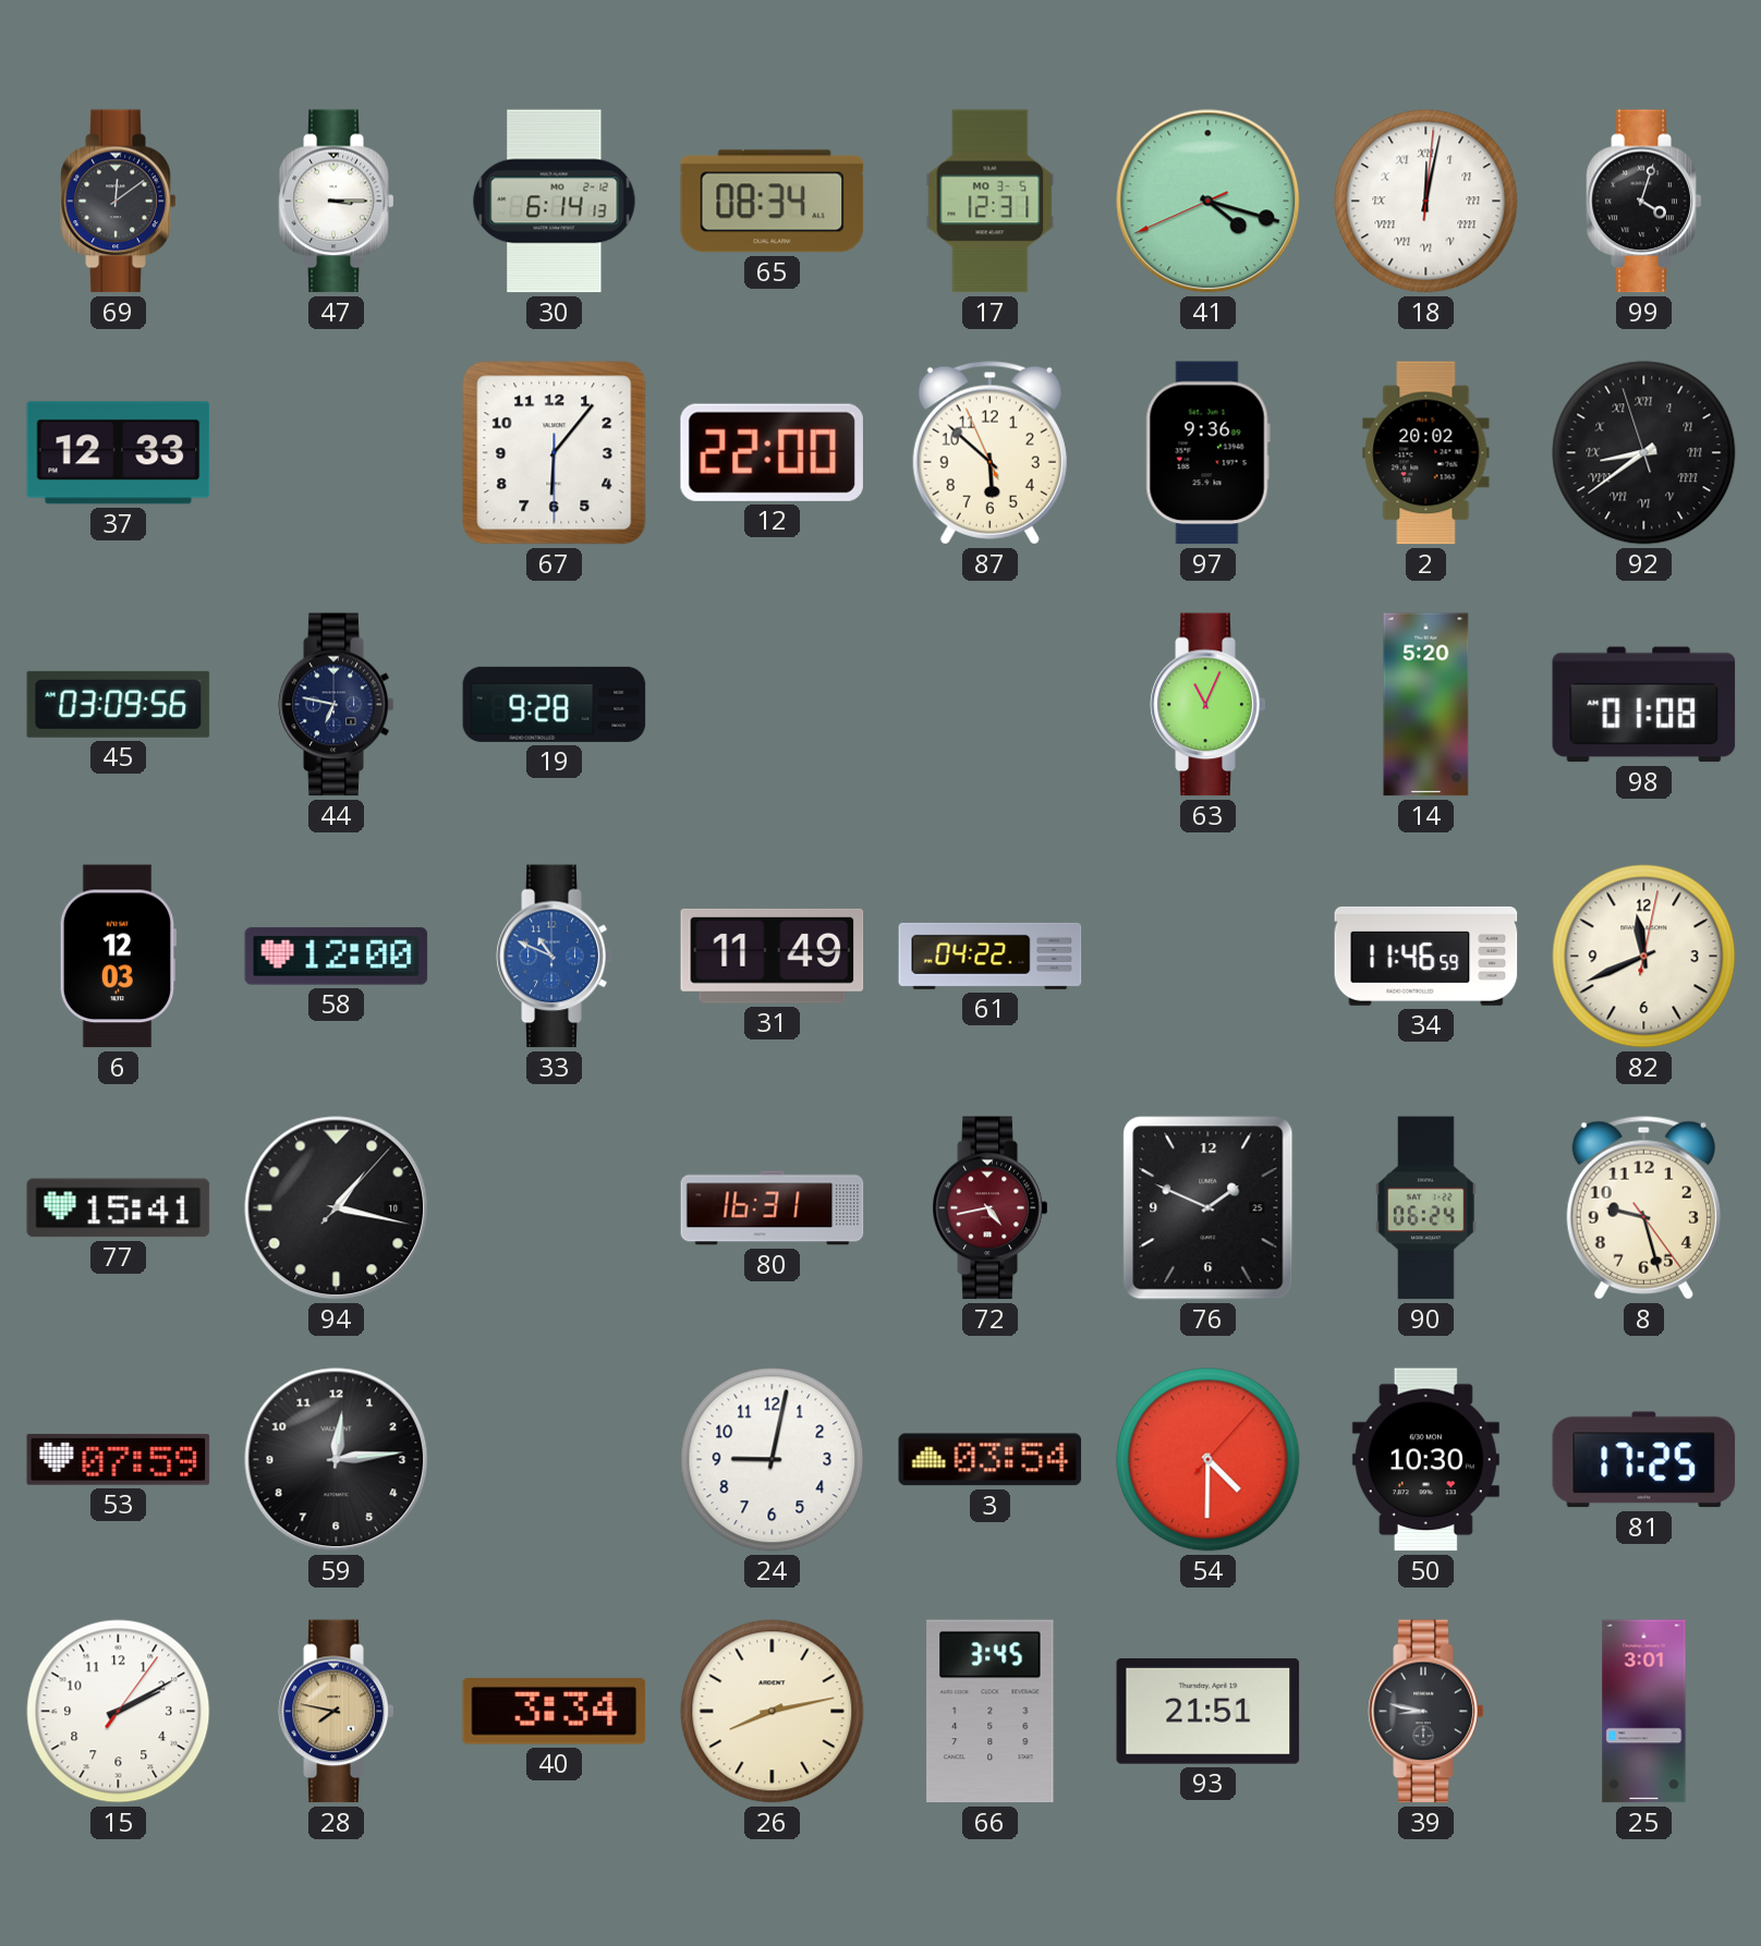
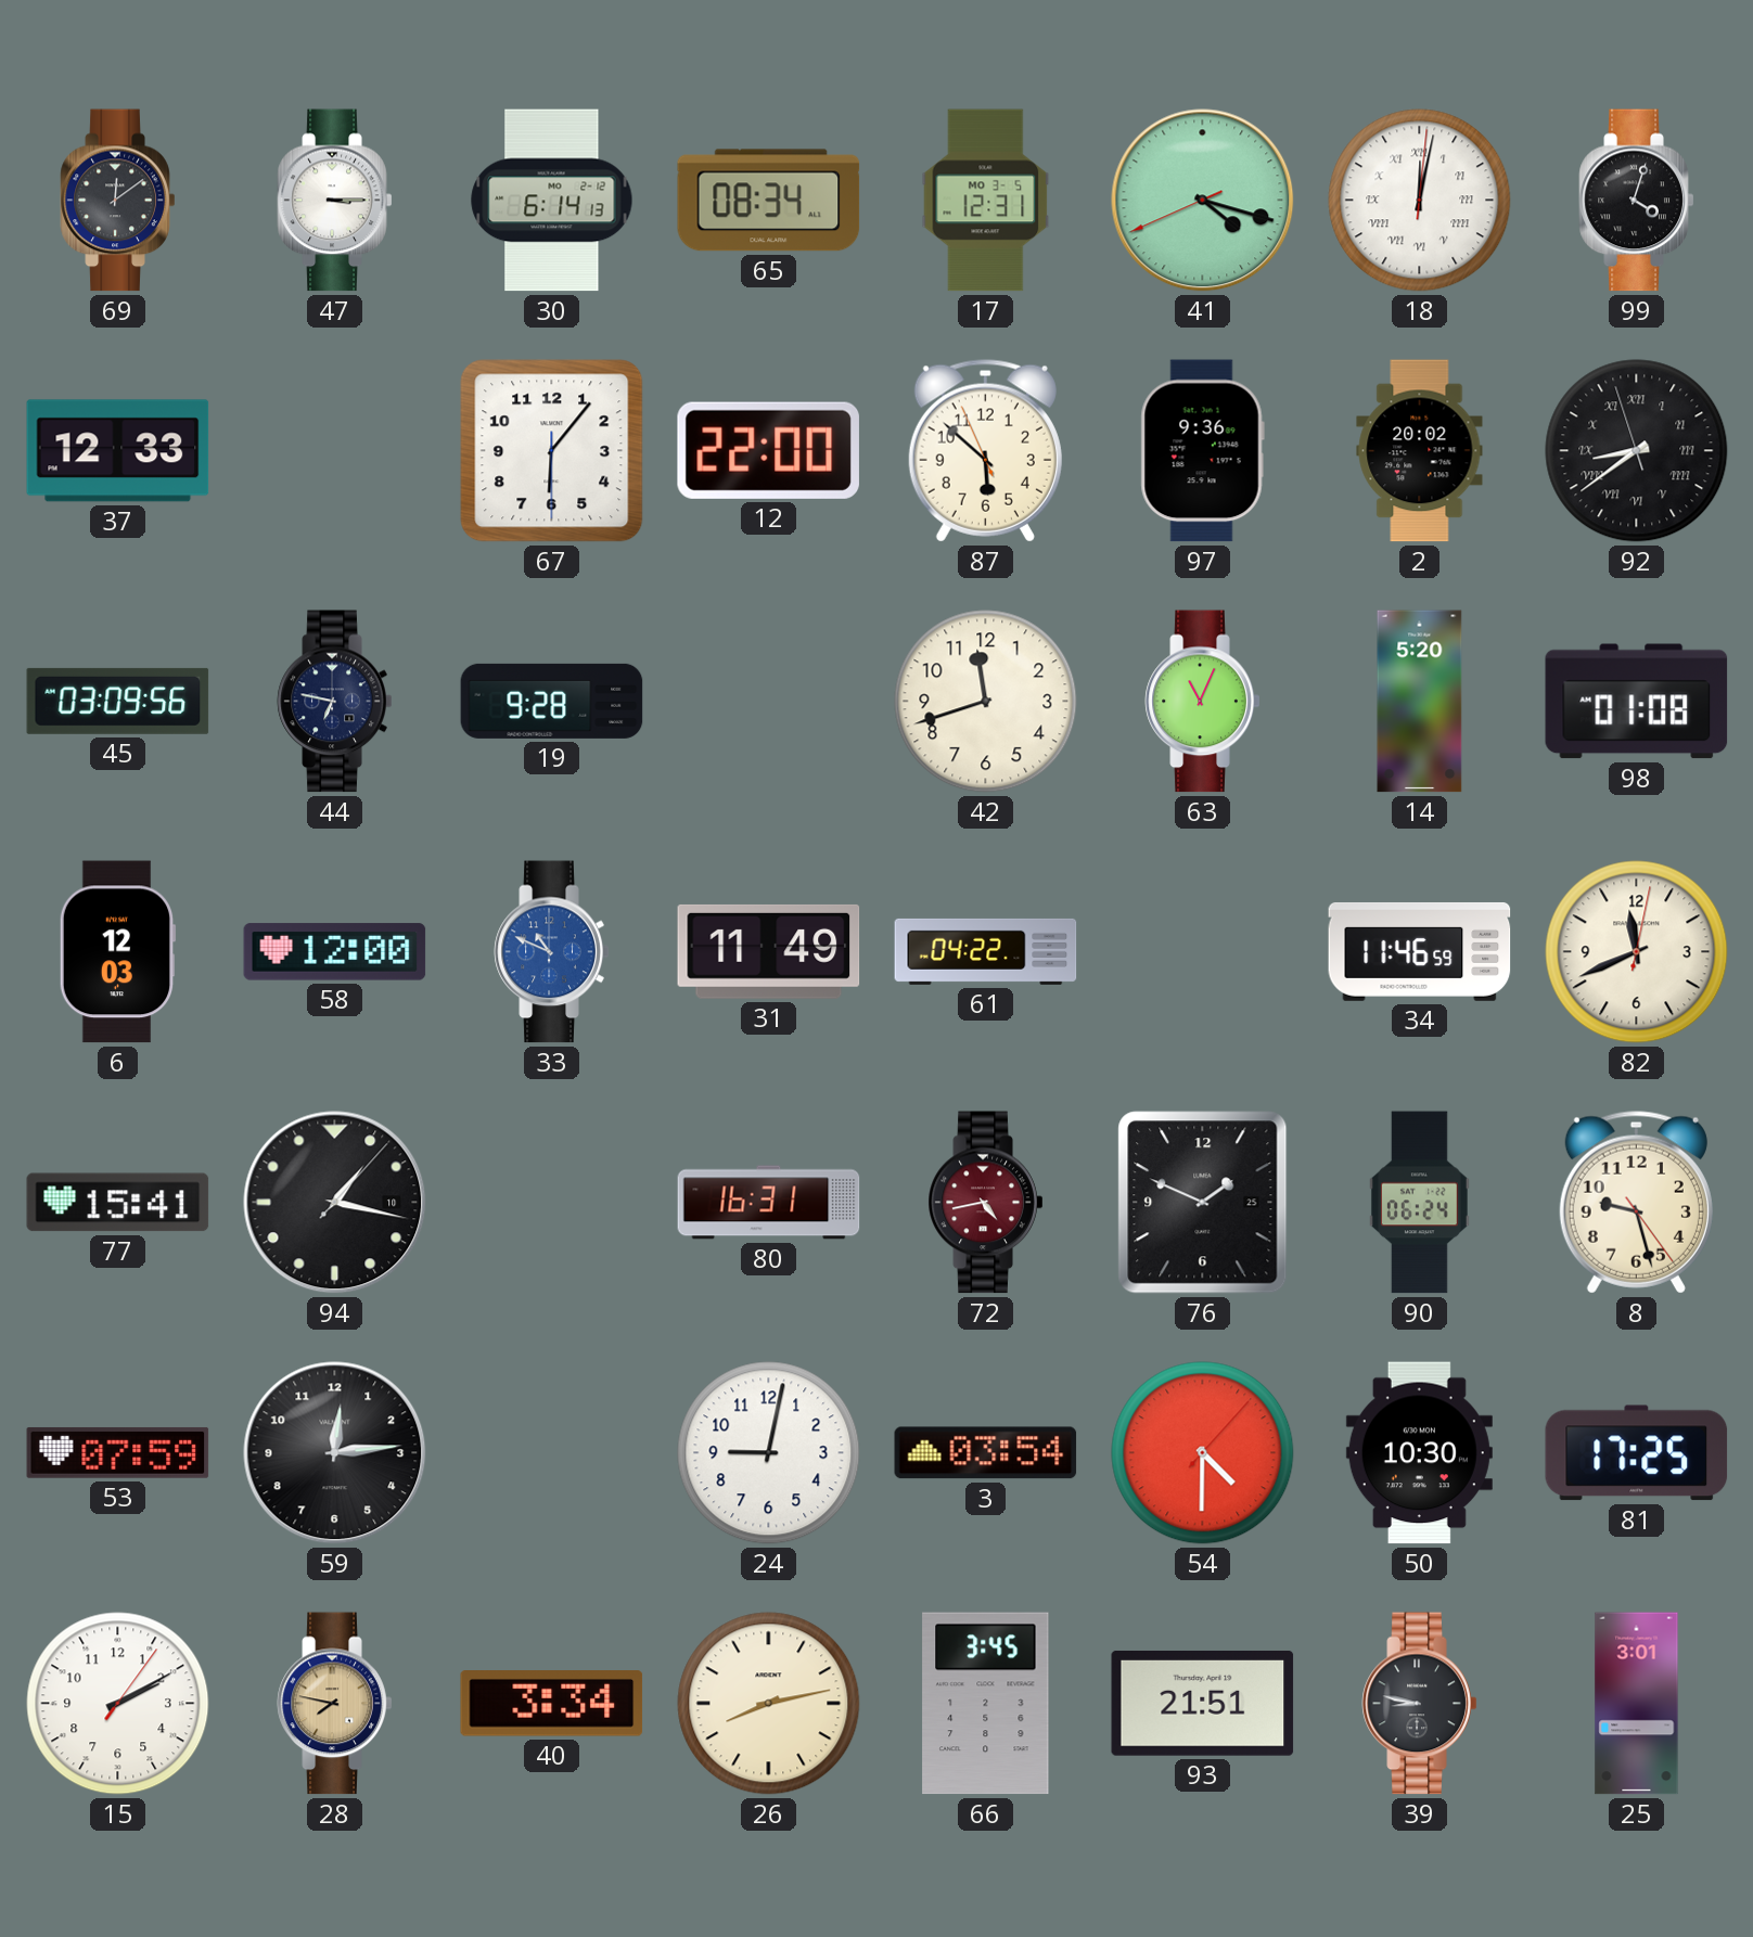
42: none -> 11:42
